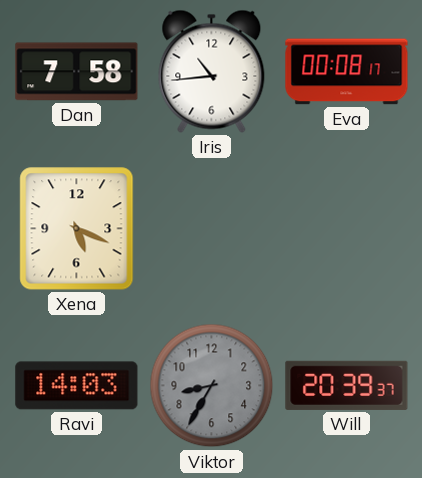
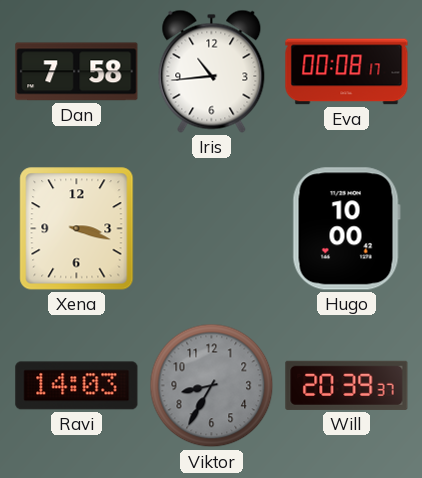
Xena: 5:19 -> 3:18
Hugo: none -> 10:00
